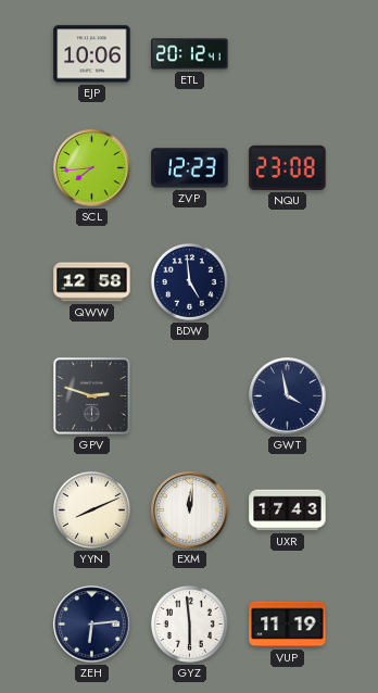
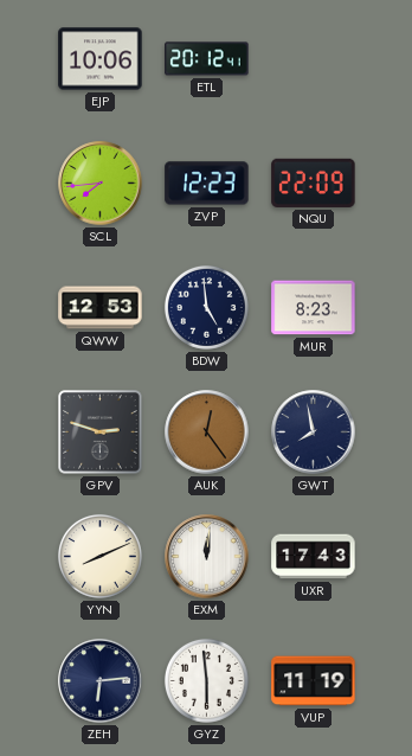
NQU: 23:08 -> 22:09
QWW: 12:58 -> 12:53
MUR: none -> 8:23
AUK: none -> 12:24
GWT: 3:58 -> 7:58
